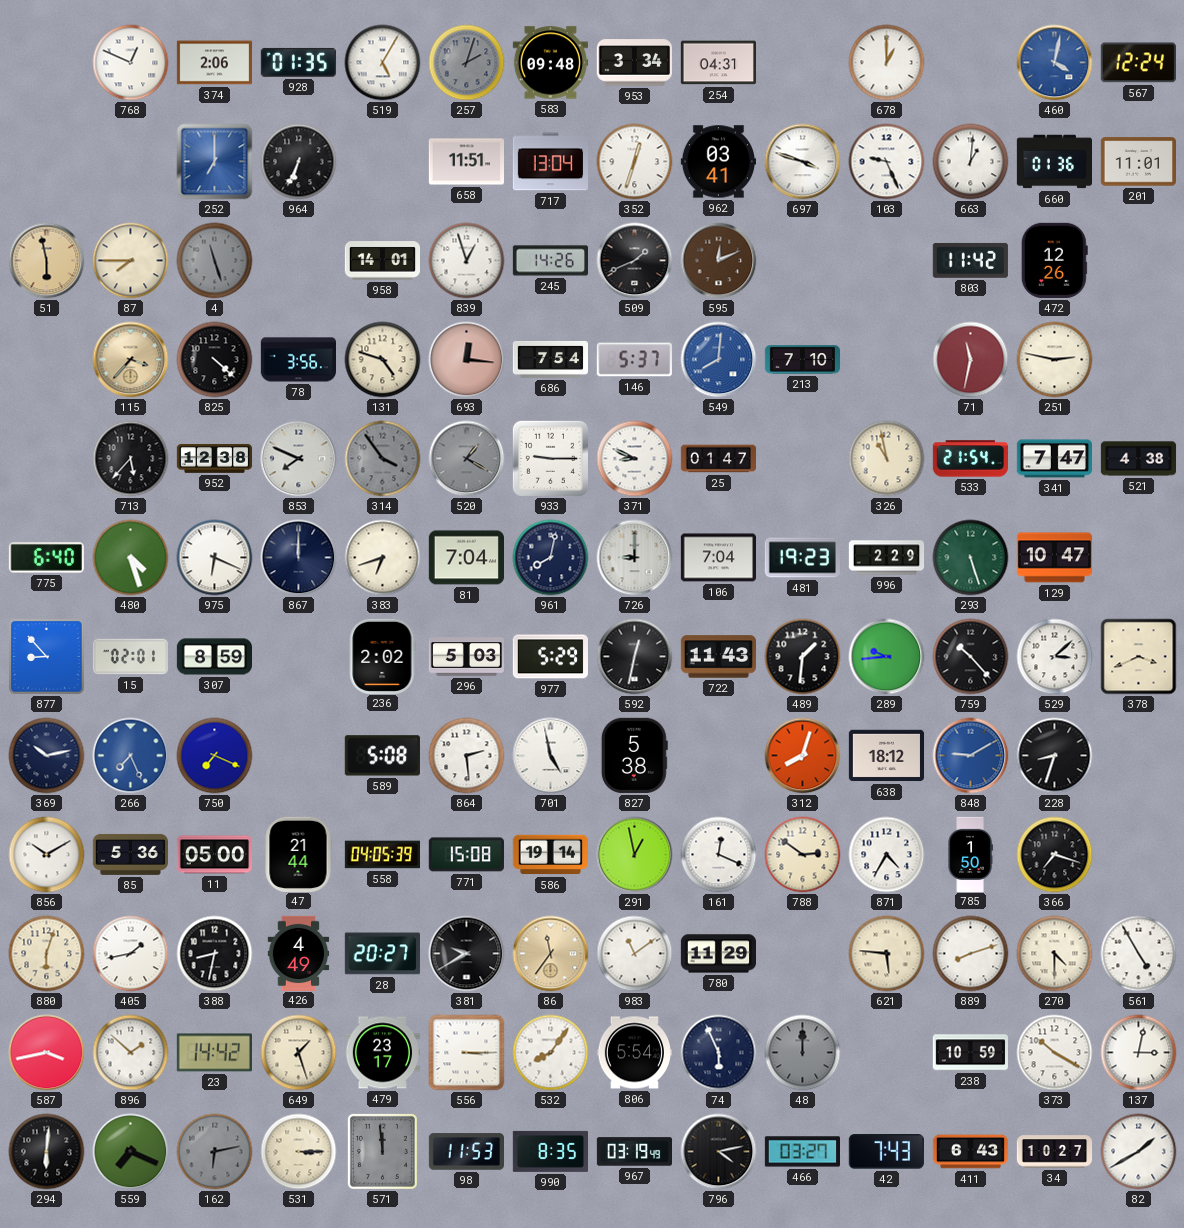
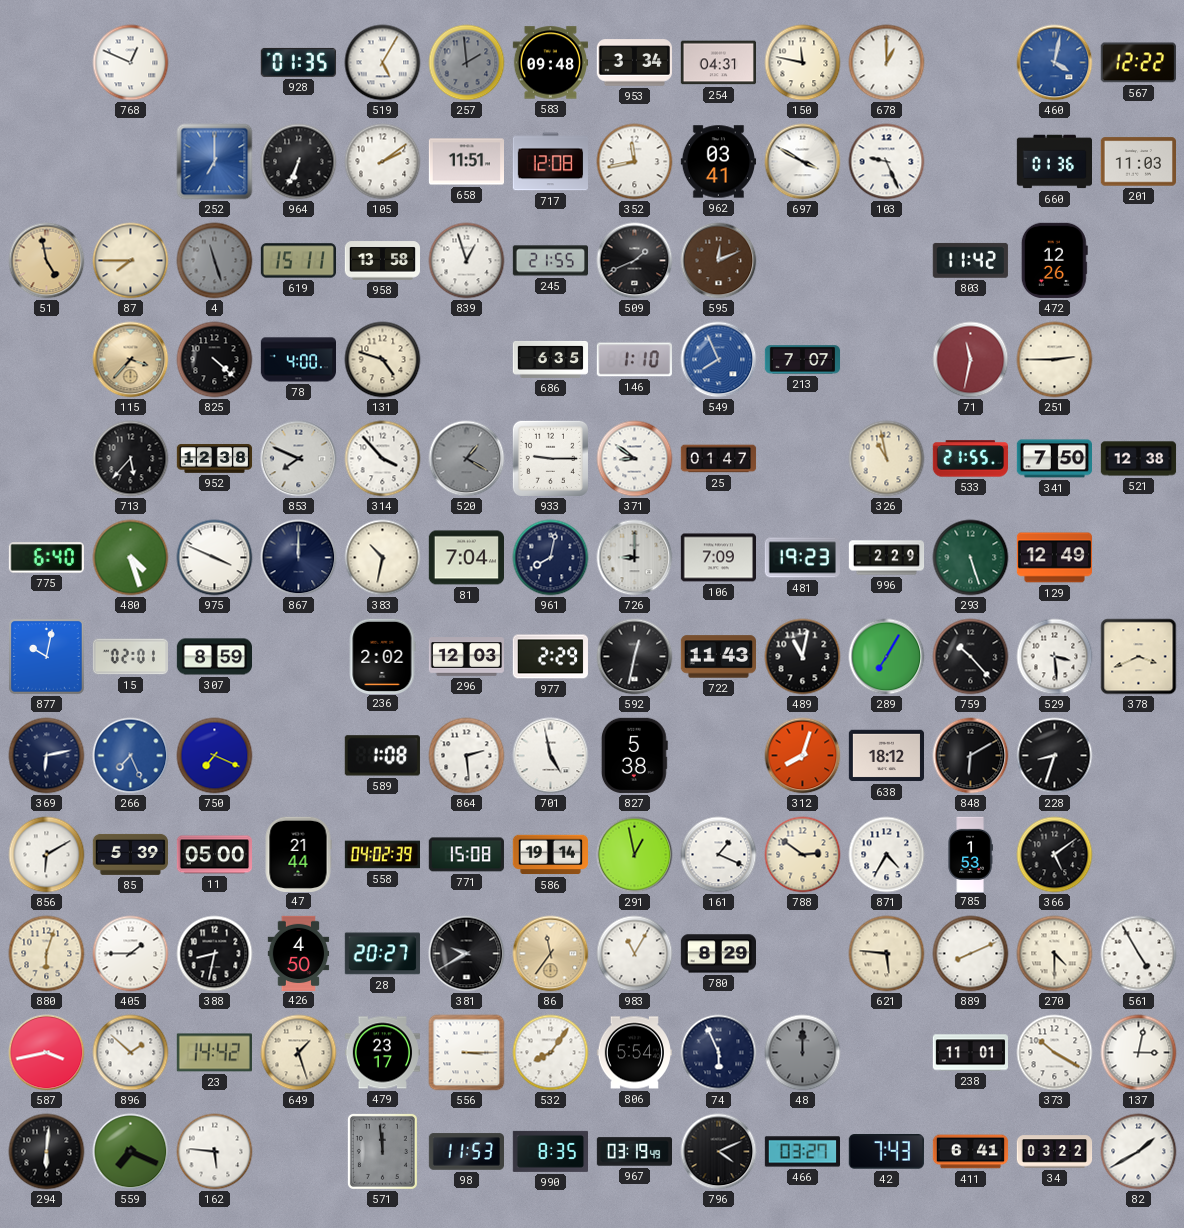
374: 2:06 -> none
257: 2:03 -> 1:59
150: none -> 11:47
567: 12:24 -> 12:22
105: none -> 2:09
717: 13:04 -> 12:08
352: 12:33 -> 11:43
697: 3:48 -> 3:50
663: 1:01 -> none
201: 11:01 -> 11:03
51: 5:58 -> 4:58
619: none -> 15:11
958: 14:01 -> 13:58
245: 14:26 -> 21:55
78: 3:56 -> 4:00
693: 12:16 -> none
686: 7:54 -> 6:35
146: 5:37 -> 1:10
549: 8:01 -> 7:56
213: 7:10 -> 7:07
251: 2:47 -> 2:45
314: 3:54 -> 3:53
314 dial: grey -> white
371: 8:49 -> 8:51
533: 21:54 -> 21:55
341: 7:47 -> 7:50
521: 4:38 -> 12:38
975: 6:19 -> 3:49
383: 6:42 -> 10:32
106: 7:04 -> 7:09
129: 10:47 -> 12:49
877: 8:53 -> 10:02
296: 5:03 -> 12:03
977: 5:29 -> 2:29
489: 1:31 -> 11:02
289: 9:44 -> 7:05
529: 3:08 -> 3:29
369: 10:13 -> 6:13
589: 5:08 -> 1:08
848: 9:10 -> 6:10
848 dial: blue -> black
856: 10:10 -> 6:10
85: 5:36 -> 5:39
558: 04:05 -> 04:02
161: 12:19 -> 1:19
785: 1:50 -> 1:53
366: 7:18 -> 5:09
405: 1:43 -> 1:45
426: 4:49 -> 4:50
983: 11:09 -> 11:05
780: 11:29 -> 8:29
889: 8:12 -> 8:11
238: 10:59 -> 11:01
162: 6:13 -> 5:46
162 dial: grey -> white
531: 3:15 -> none
796: 4:13 -> 4:11
411: 6:43 -> 6:41
34: 10:27 -> 03:22
